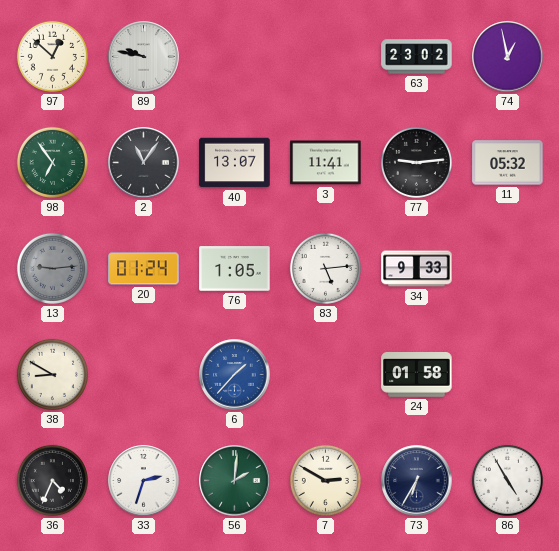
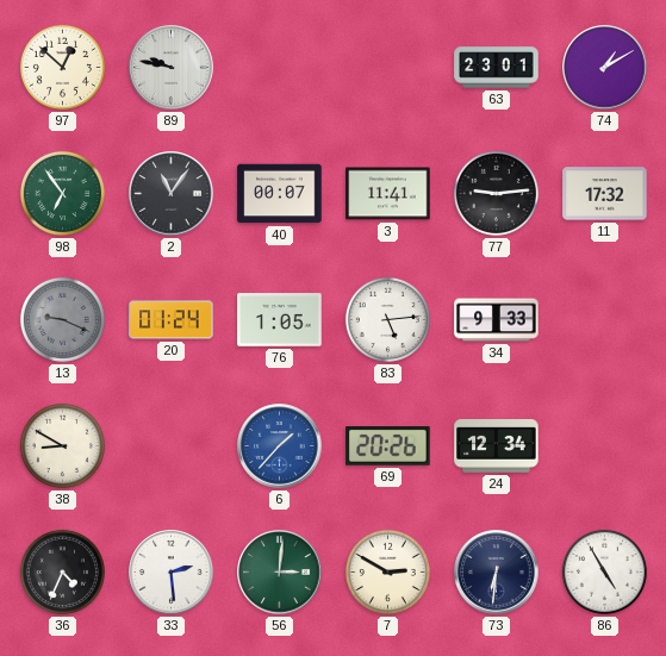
63: 23:02 -> 23:01
74: 12:58 -> 1:10
40: 13:07 -> 00:07
11: 05:32 -> 17:32
13: 9:14 -> 9:19
69: none -> 20:26
24: 01:58 -> 12:34
33: 2:33 -> 2:29
56: 2:01 -> 3:01
73: 6:35 -> 6:31
